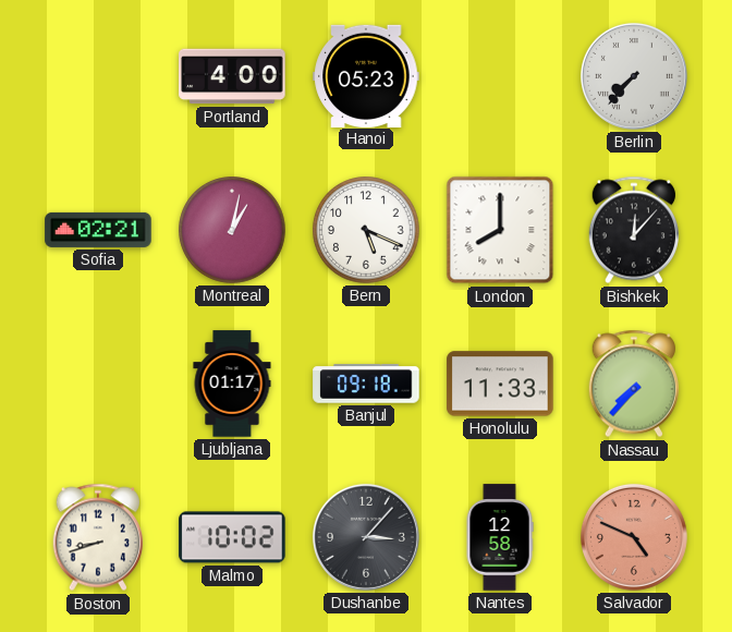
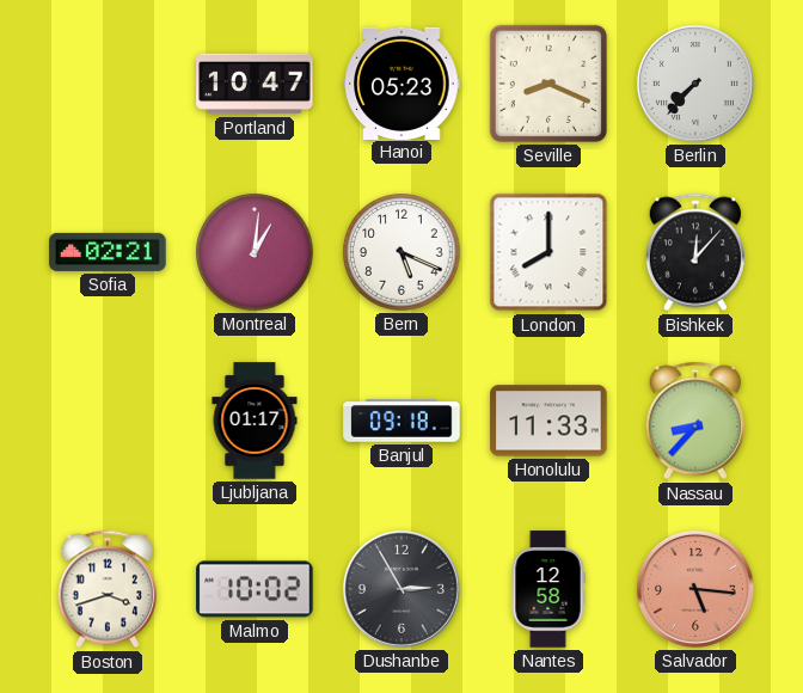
Portland: 4:00 -> 10:47
Seville: none -> 8:19
Montreal: 1:02 -> 1:01
Nassau: 7:37 -> 8:37
Boston: 8:42 -> 3:42
Dushanbe: 3:07 -> 2:55
Salvador: 4:49 -> 5:16
